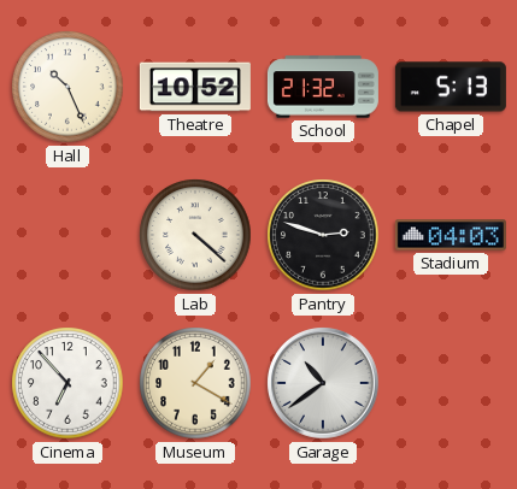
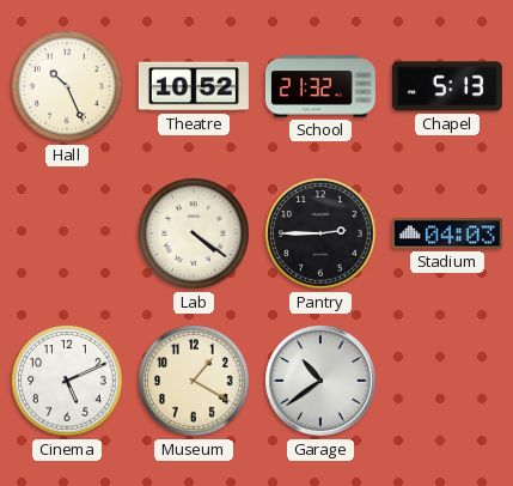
Lab: 4:22 -> 4:21
Pantry: 2:48 -> 2:45
Cinema: 6:53 -> 5:11
